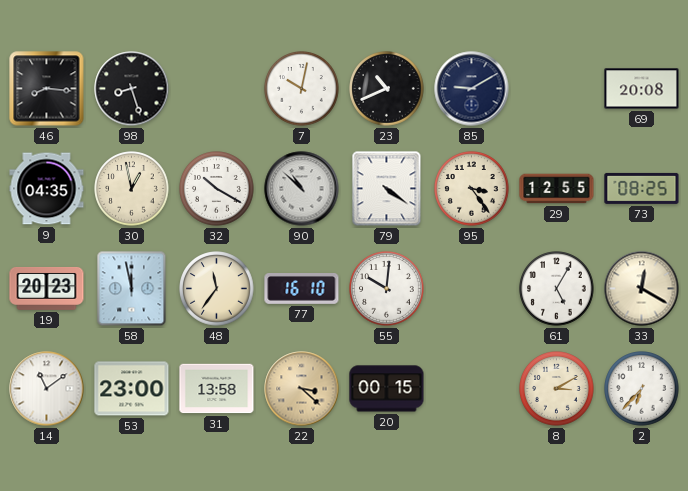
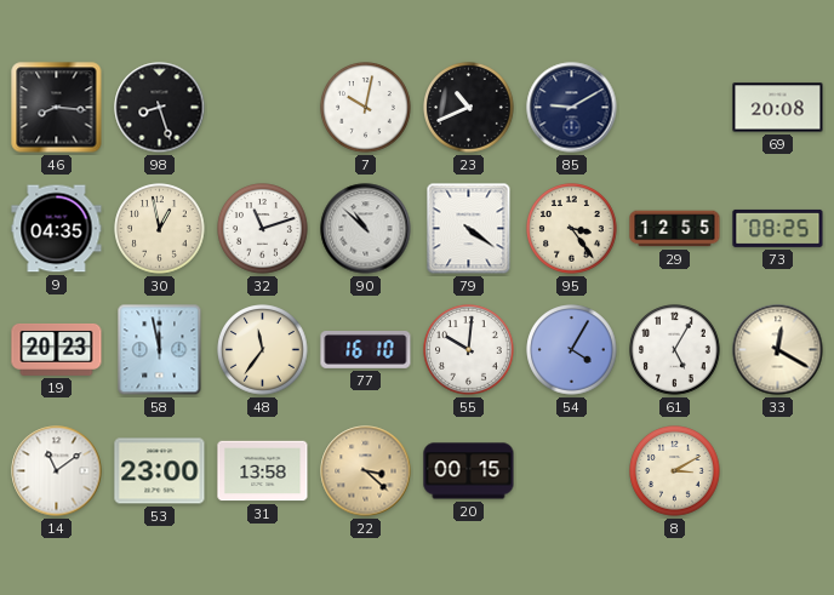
32: 10:20 -> 11:12
54: none -> 4:05
2: 6:37 -> none
